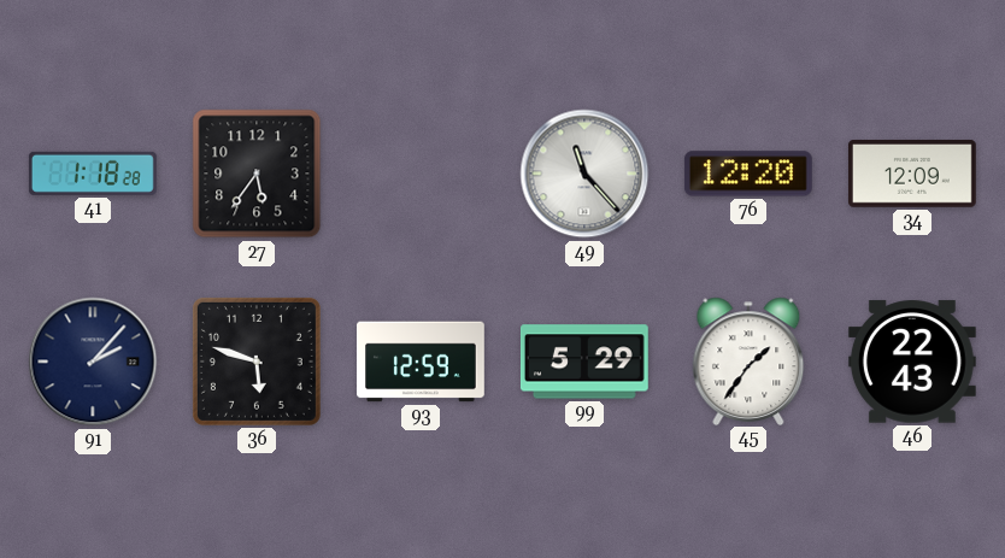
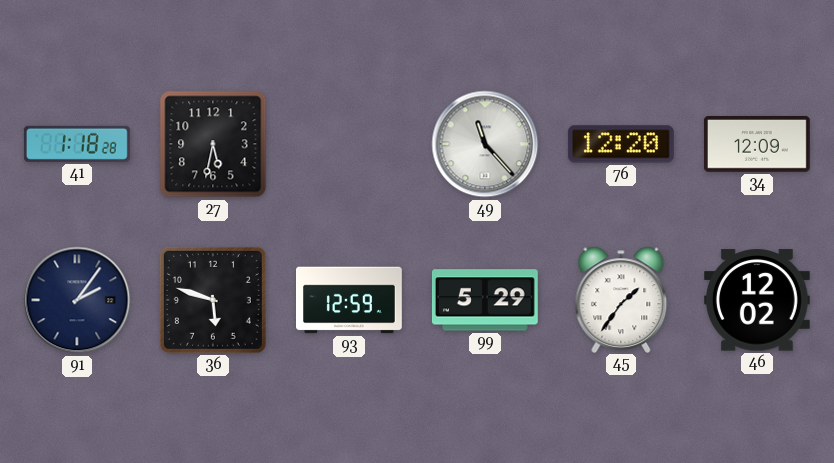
27: 5:36 -> 5:32
91: 2:07 -> 2:06
46: 22:43 -> 12:02
